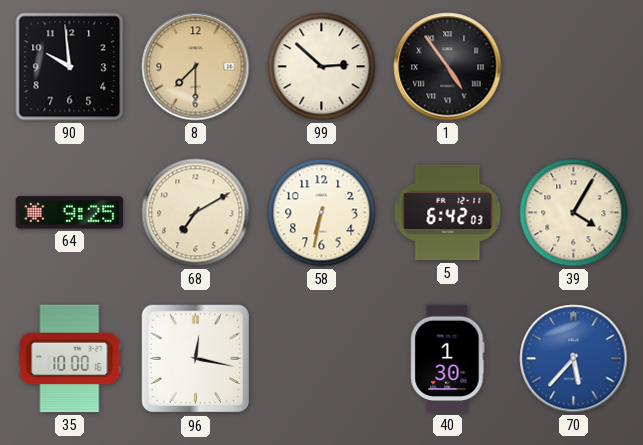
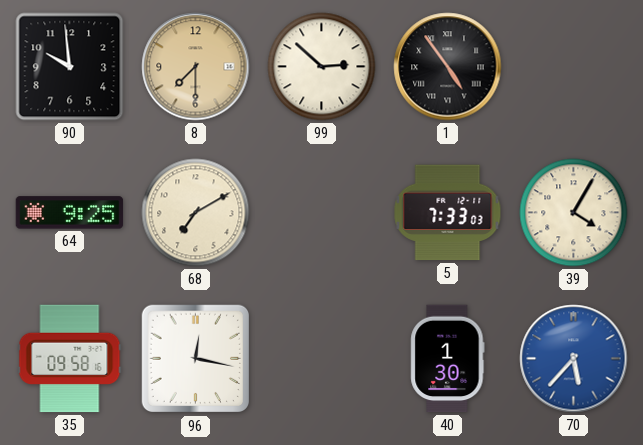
58: 6:32 -> none
5: 6:42 -> 7:33
35: 10:00 -> 09:58
